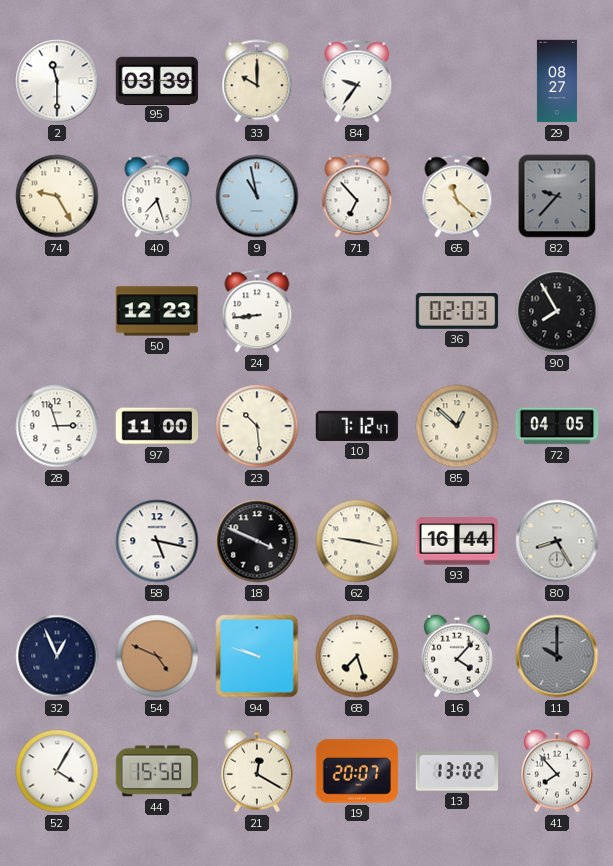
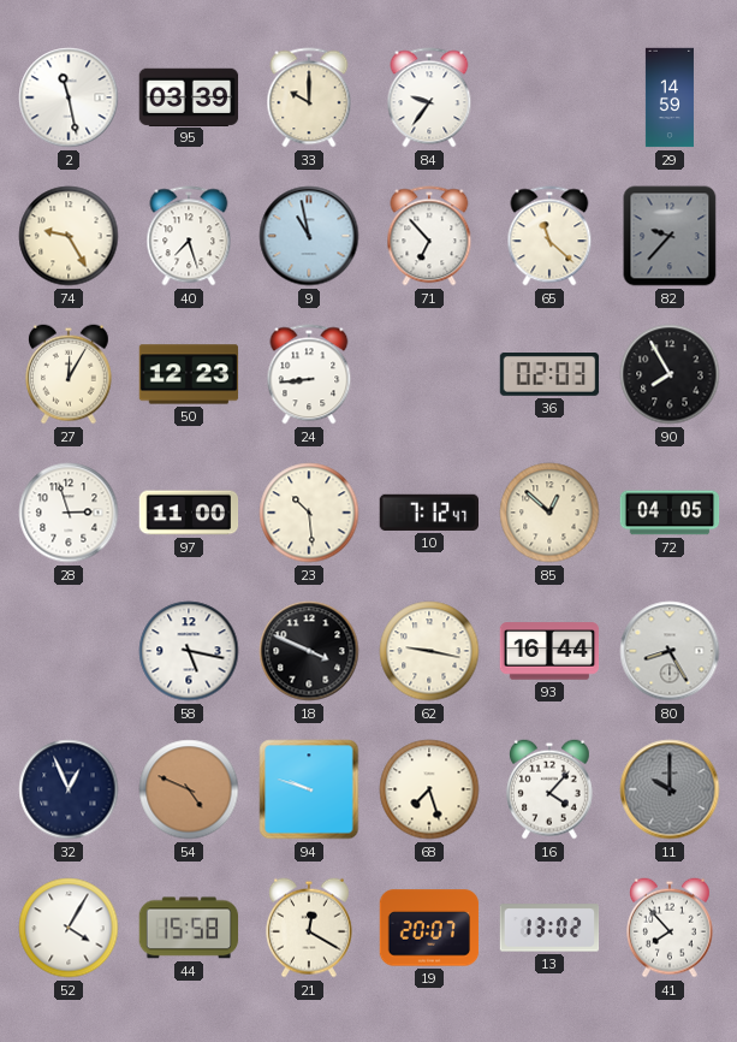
2: 11:30 -> 11:28
29: 08:27 -> 14:59
27: none -> 12:05
